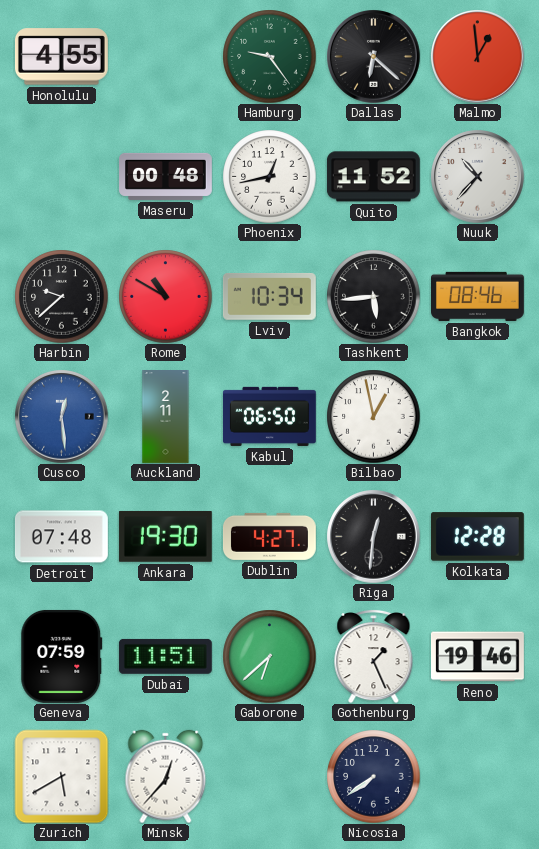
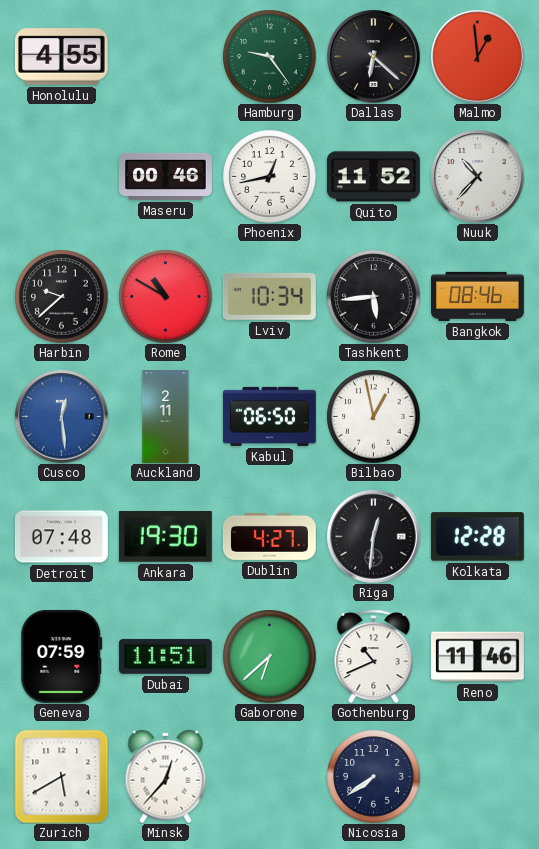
Maseru: 00:48 -> 00:46
Gothenburg: 1:26 -> 10:41
Reno: 19:46 -> 11:46
